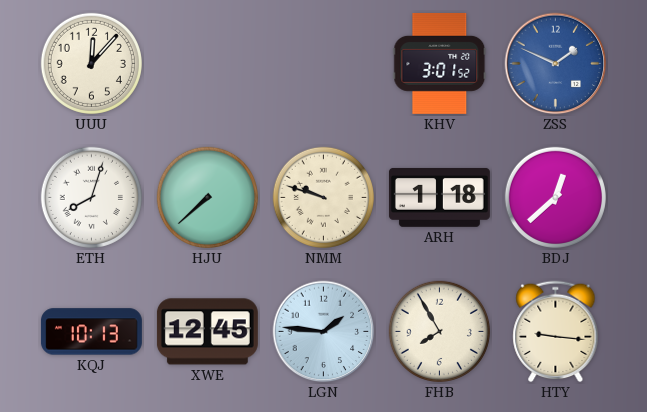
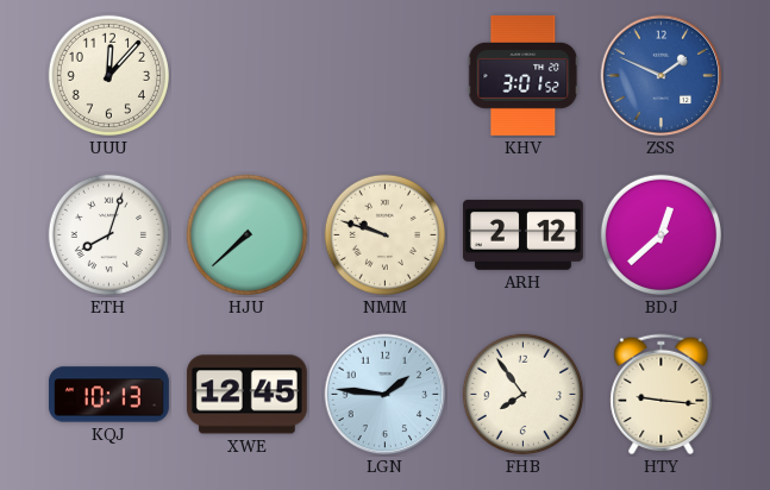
ARH: 1:18 -> 2:12
FHB: 7:55 -> 7:54
